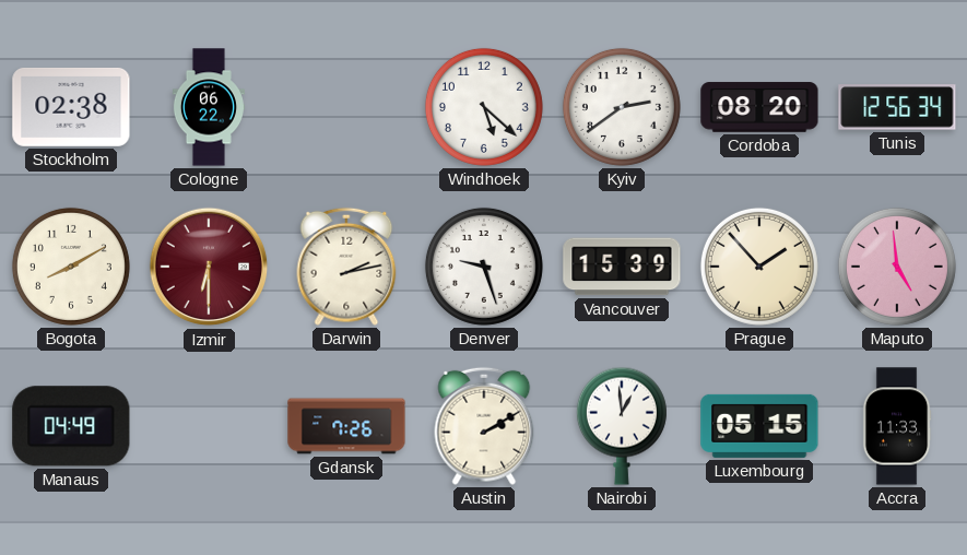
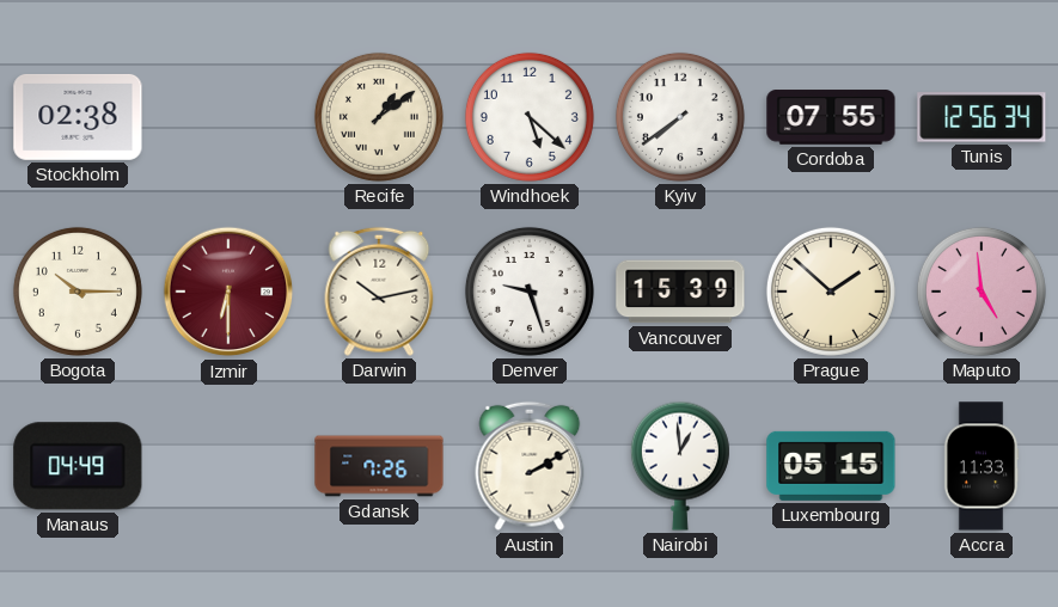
Cologne: 06:22 -> none
Recife: none -> 1:09
Kyiv: 2:39 -> 7:39
Cordoba: 08:20 -> 07:55
Bogota: 8:10 -> 10:15
Darwin: 2:13 -> 10:13
Prague: 1:53 -> 1:52
